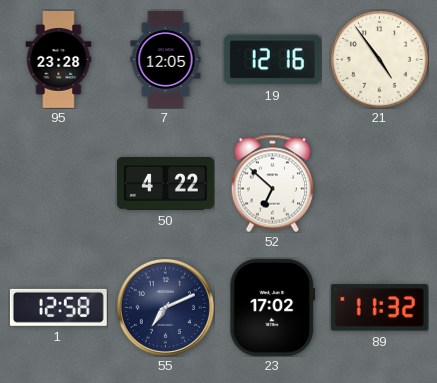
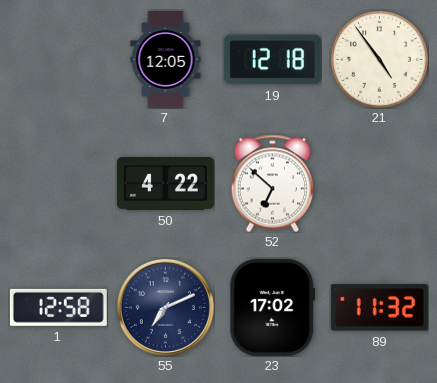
95: 23:28 -> none
19: 12:16 -> 12:18
